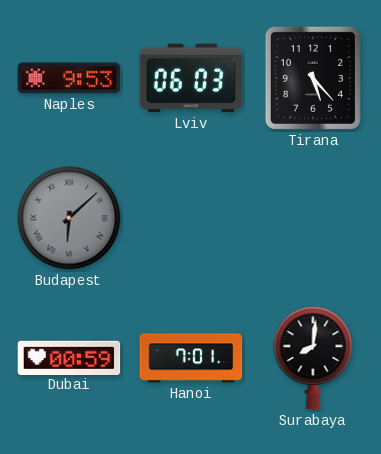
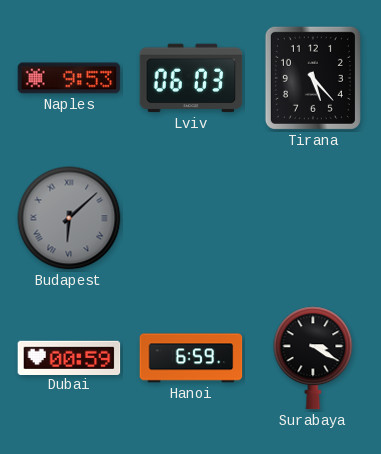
Hanoi: 7:01 -> 6:59
Surabaya: 8:01 -> 3:20
